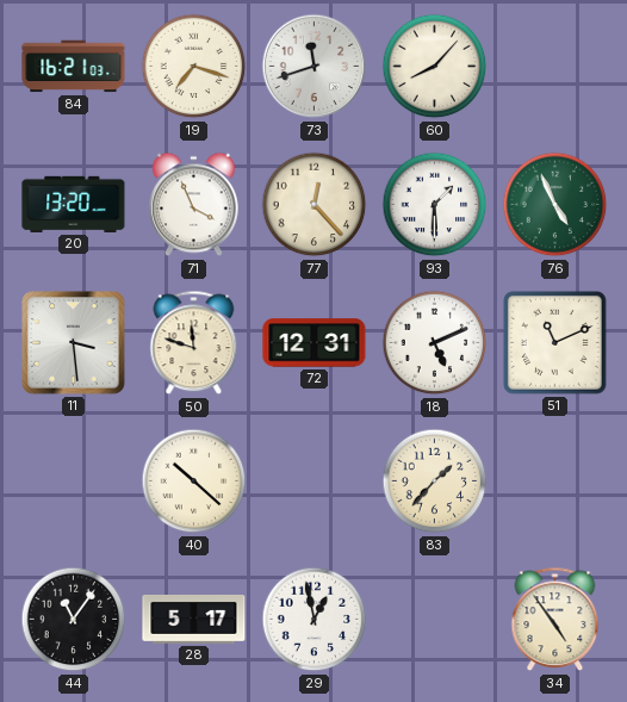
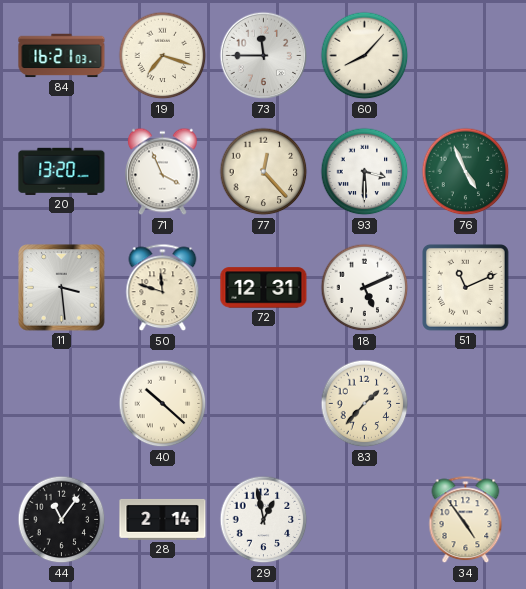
73: 11:42 -> 11:45
93: 1:30 -> 3:30
28: 5:17 -> 2:14
